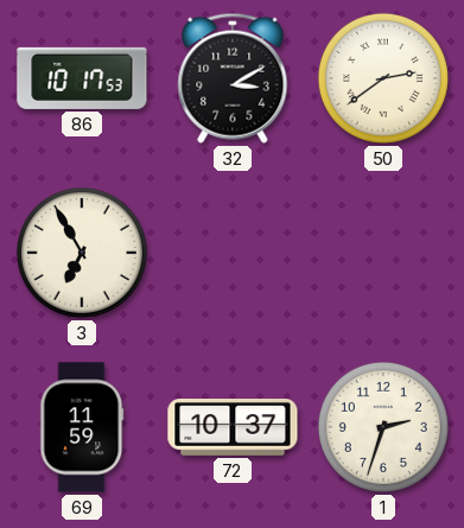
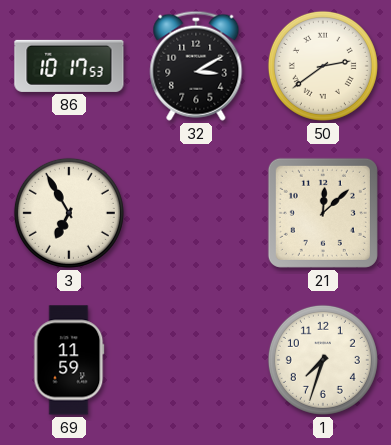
21: none -> 12:08
72: 10:37 -> none
1: 2:33 -> 7:33
